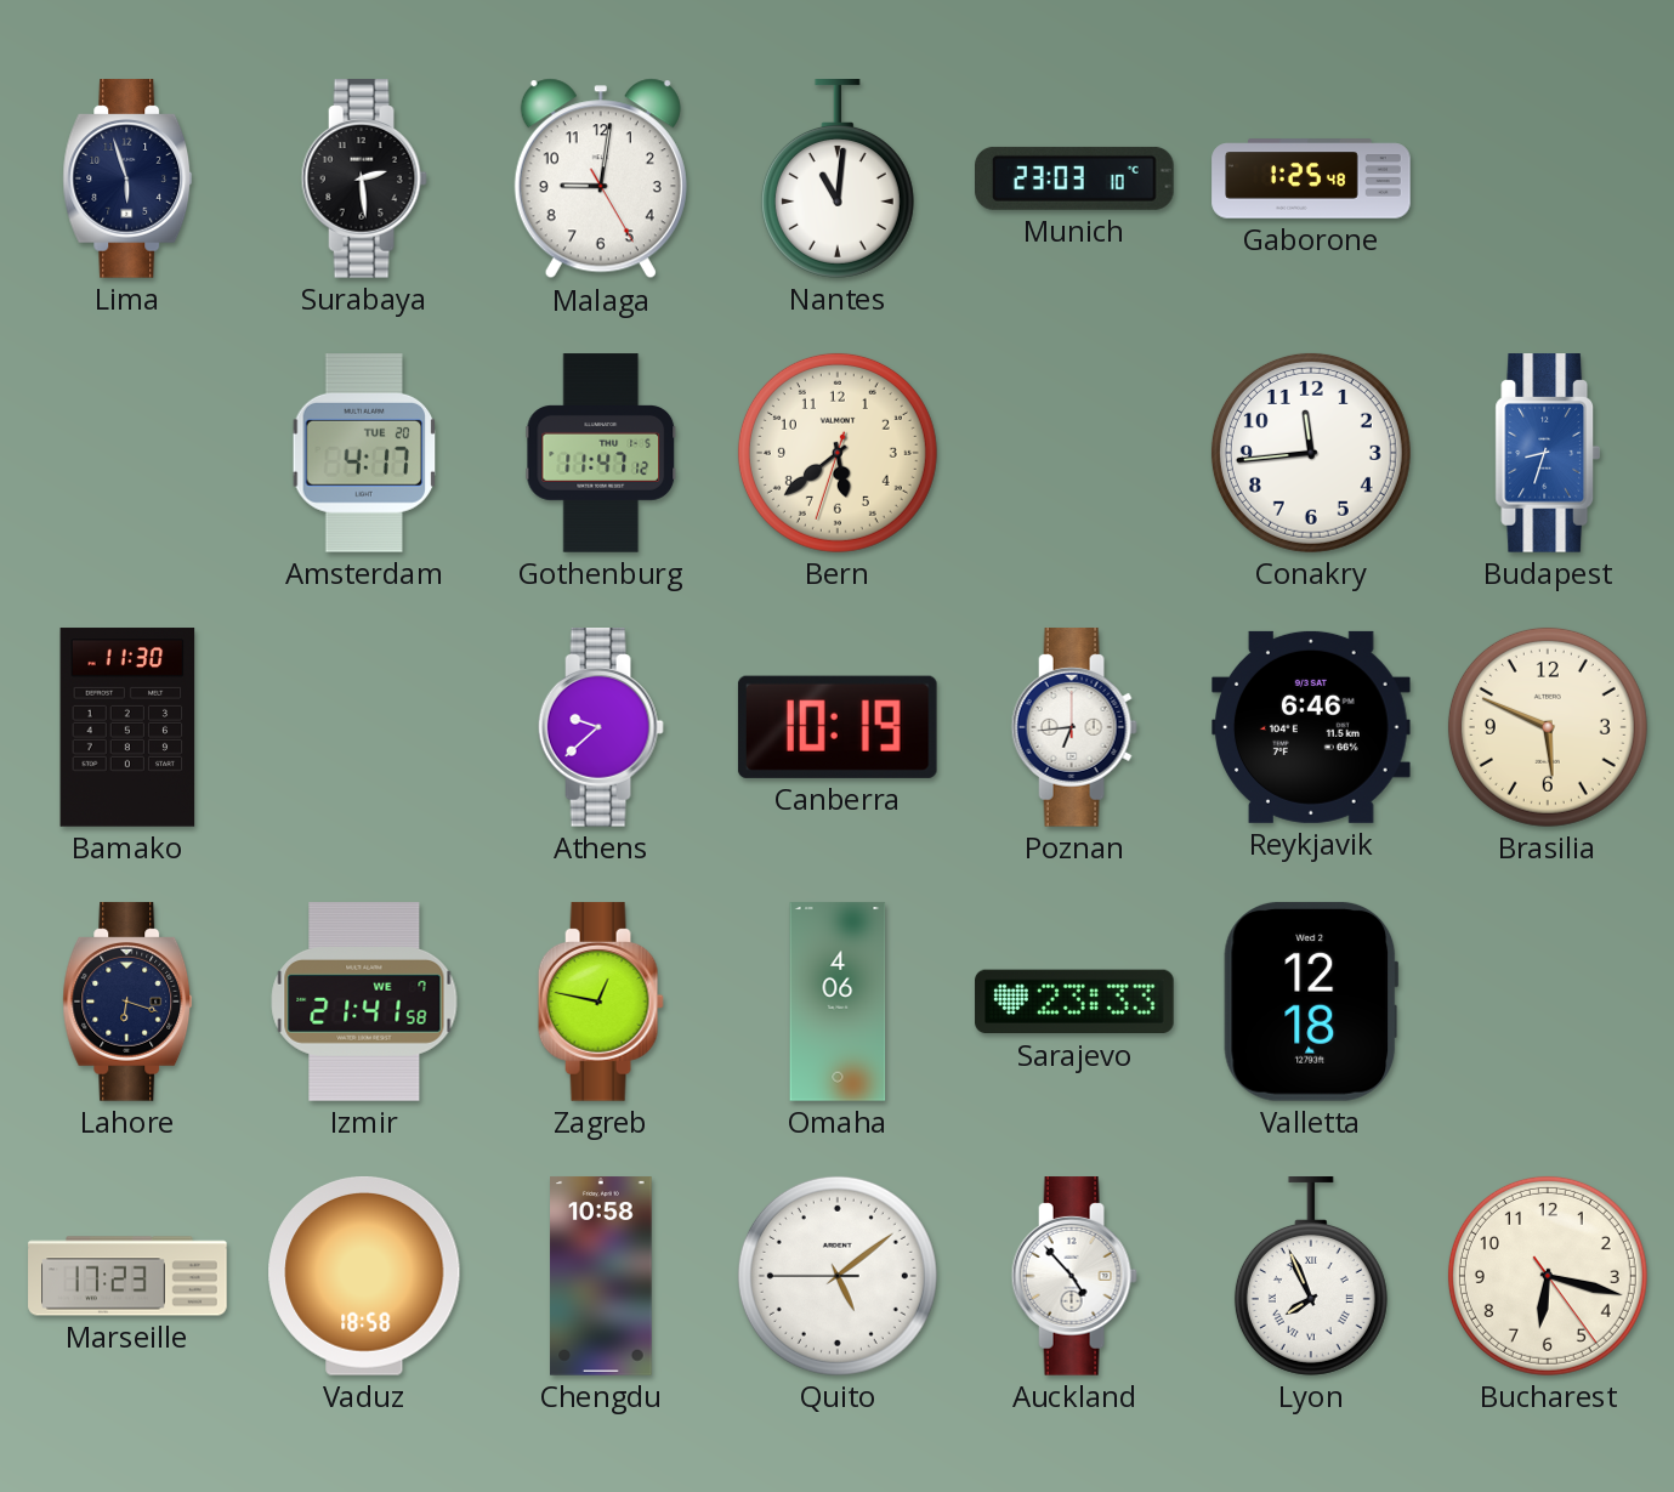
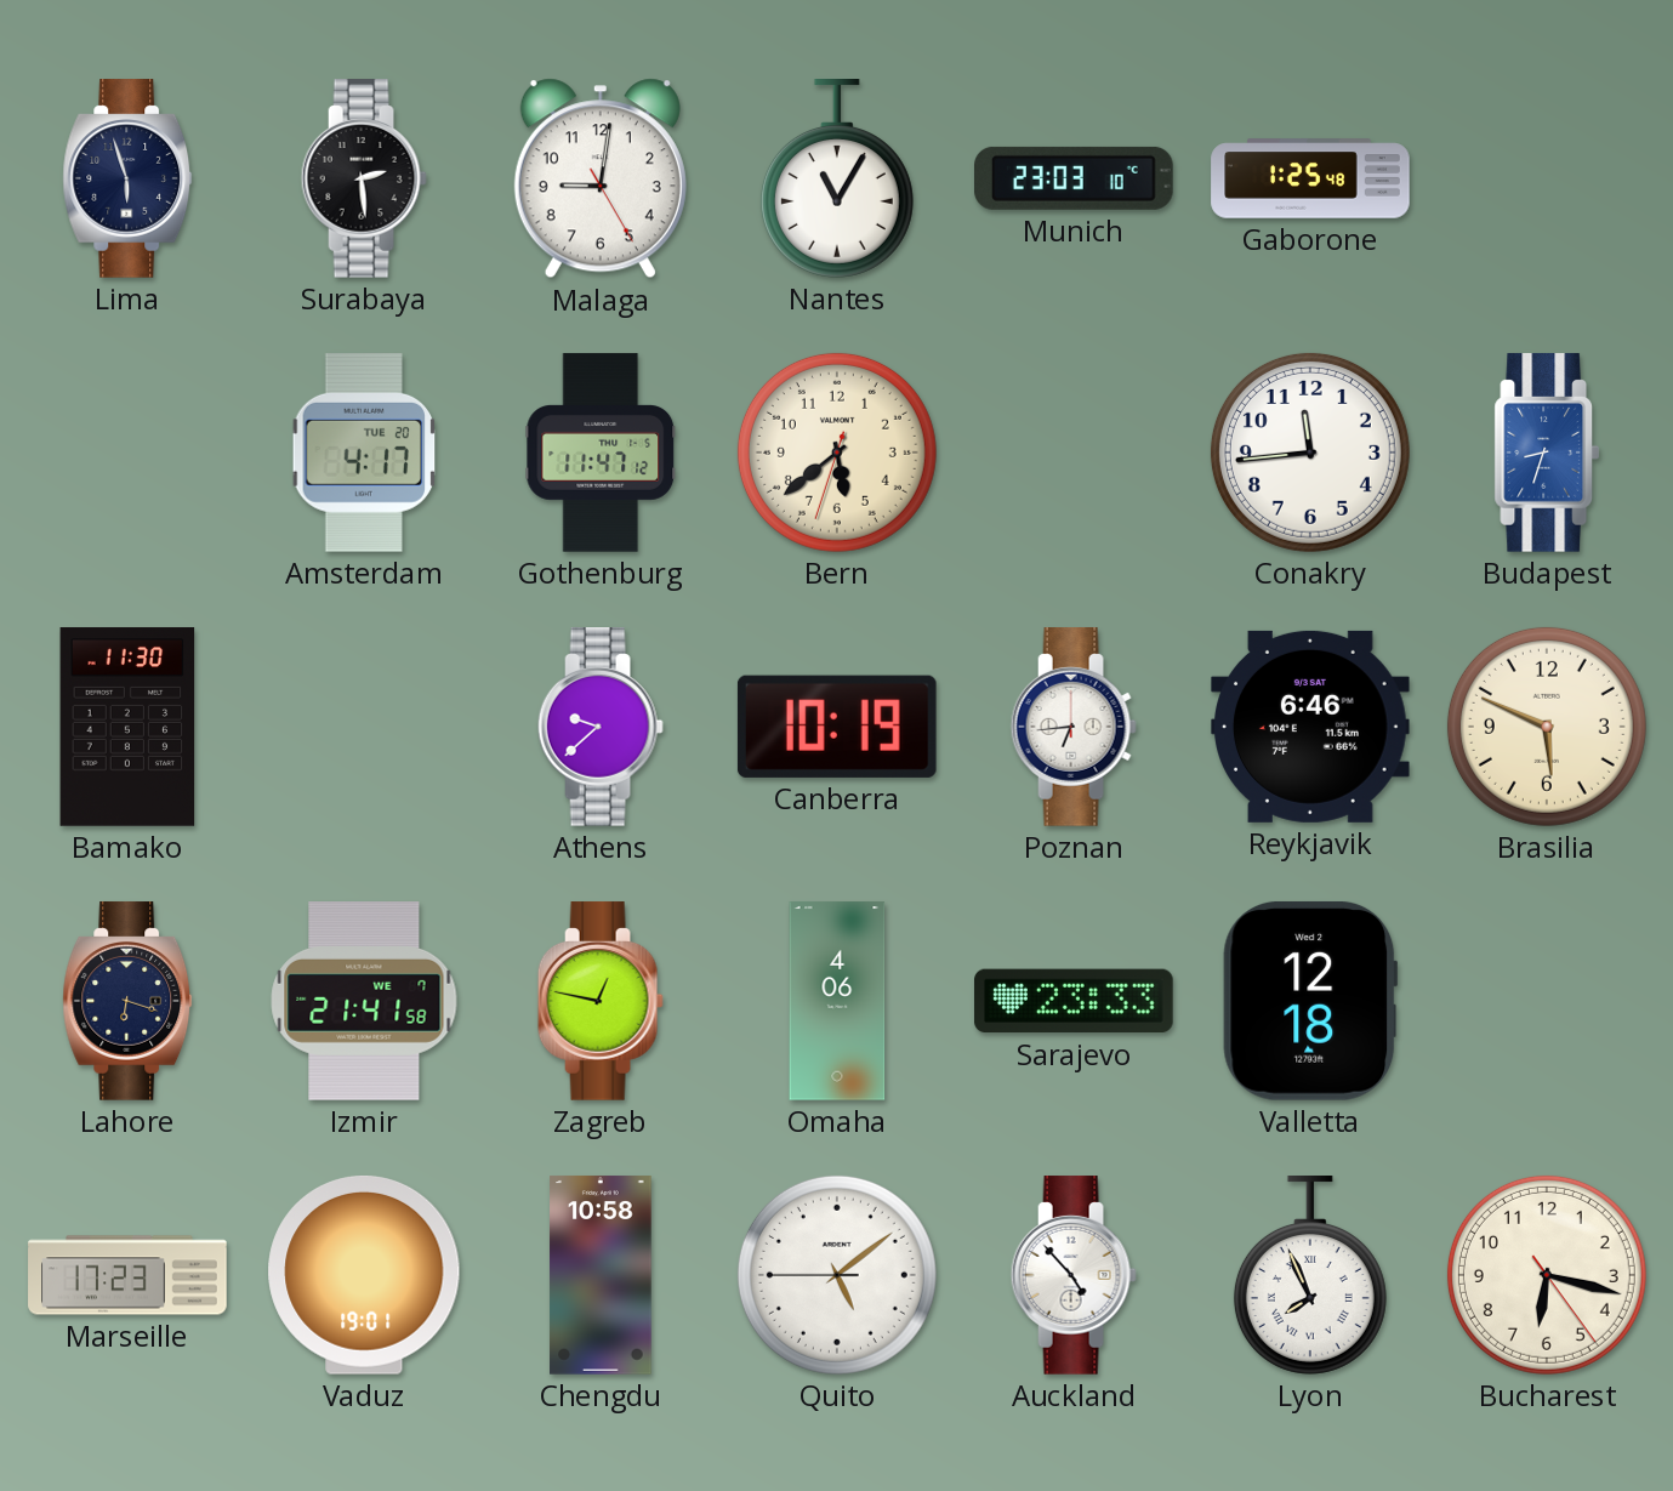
Nantes: 11:01 -> 11:05
Vaduz: 18:58 -> 19:01
